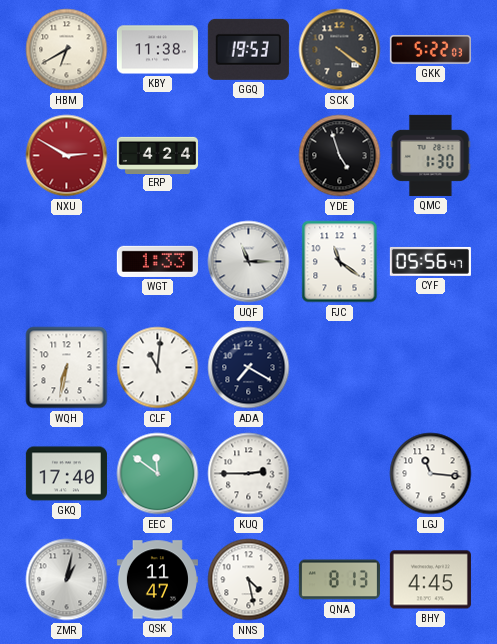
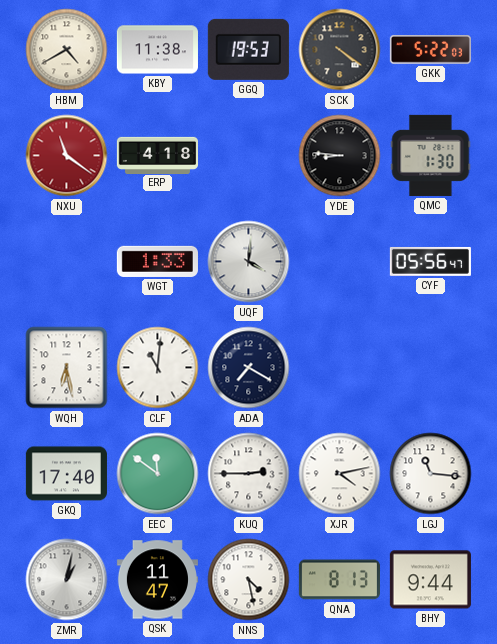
HBM: 6:40 -> 4:40
NXU: 2:50 -> 11:21
ERP: 4:24 -> 4:18
YDE: 4:57 -> 8:46
UQF: 11:15 -> 4:01
FJC: 11:21 -> none
WQH: 6:32 -> 6:28
XJR: none -> 4:13
BHY: 4:45 -> 9:44
